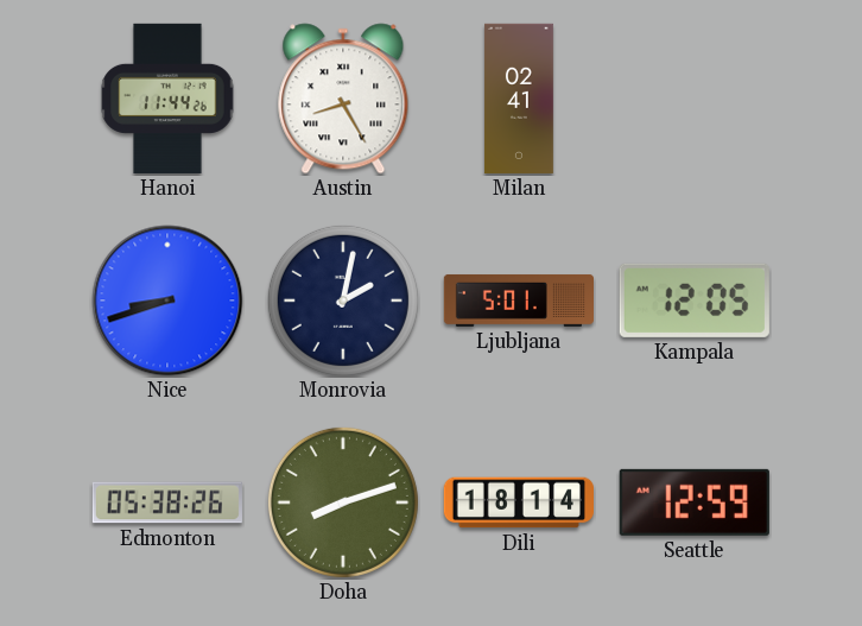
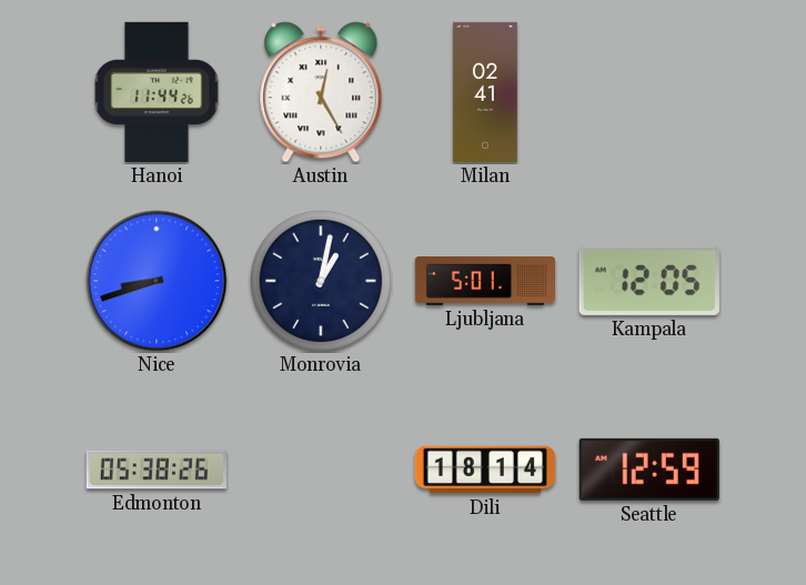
Austin: 8:25 -> 12:25
Monrovia: 2:02 -> 1:02
Doha: 8:12 -> none
